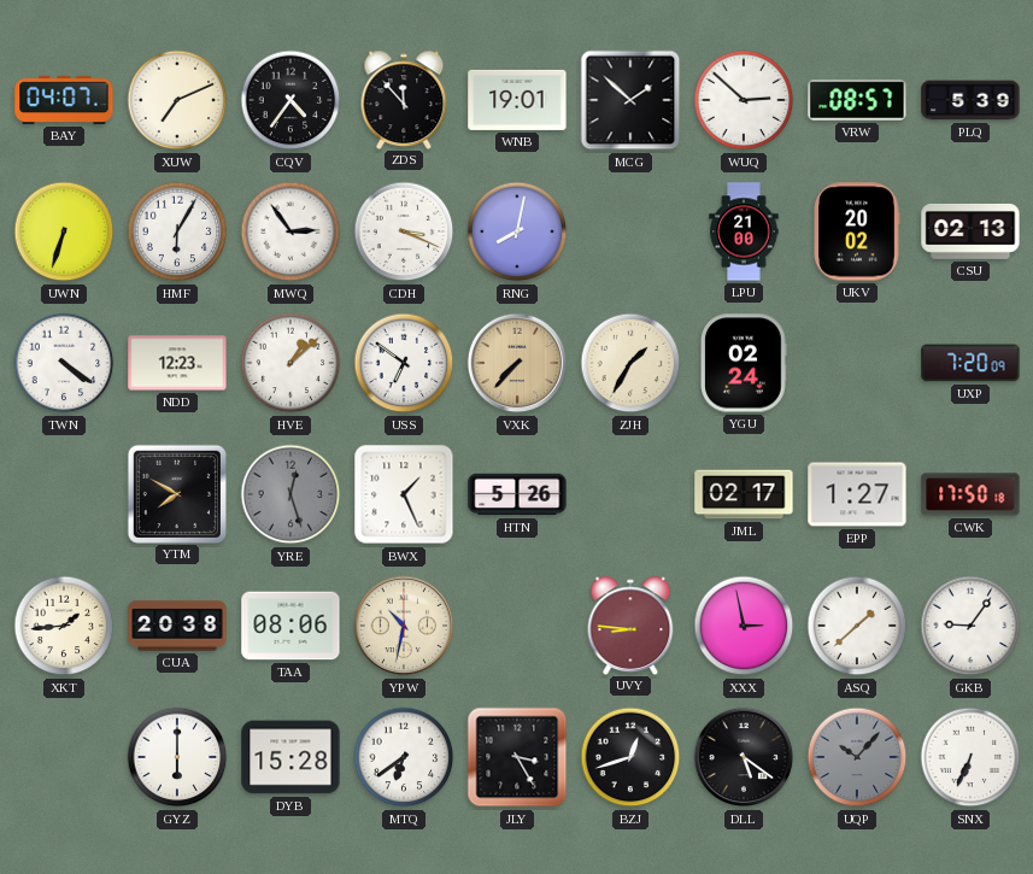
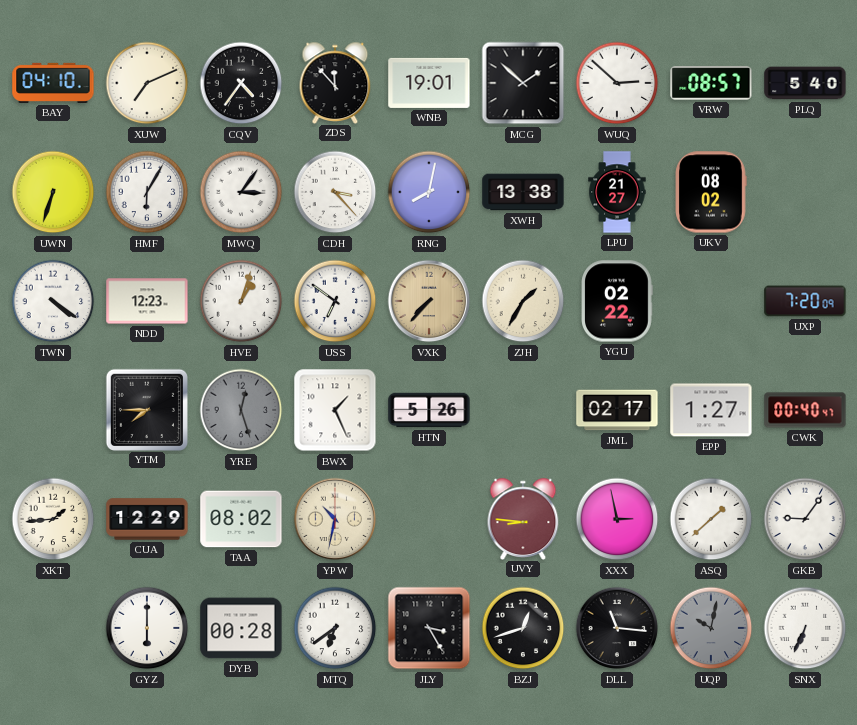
BAY: 04:07 -> 04:10
PLQ: 5:39 -> 5:40
MWQ: 2:54 -> 3:06
CDH: 3:19 -> 3:23
XWH: none -> 13:38
LPU: 21:00 -> 21:27
UKV: 20:02 -> 08:02
CSU: 02:13 -> none
HVE: 1:08 -> 1:03
YGU: 02:24 -> 02:22
YTM: 7:50 -> 7:45
CWK: 17:50 -> 00:40
CUA: 20:38 -> 12:29
TAA: 08:06 -> 08:02
DYB: 15:28 -> 00:28
DLL: 5:21 -> 11:16
UQP: 10:07 -> 10:02
